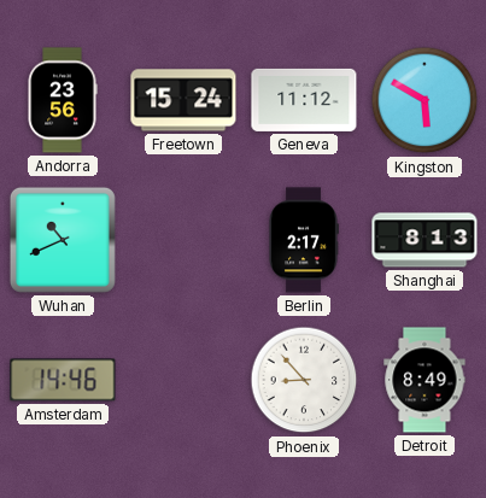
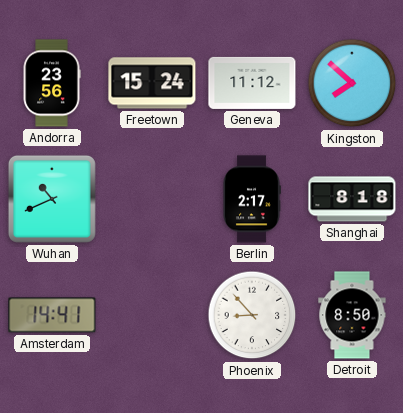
Kingston: 5:50 -> 7:52
Shanghai: 8:13 -> 8:18
Amsterdam: 14:46 -> 14:41
Detroit: 8:49 -> 8:50
